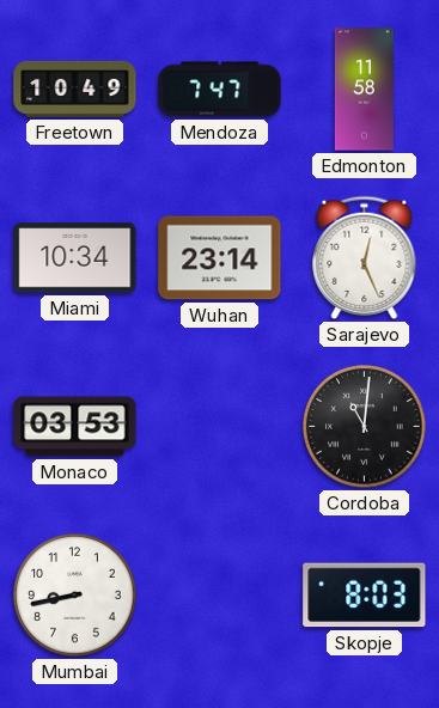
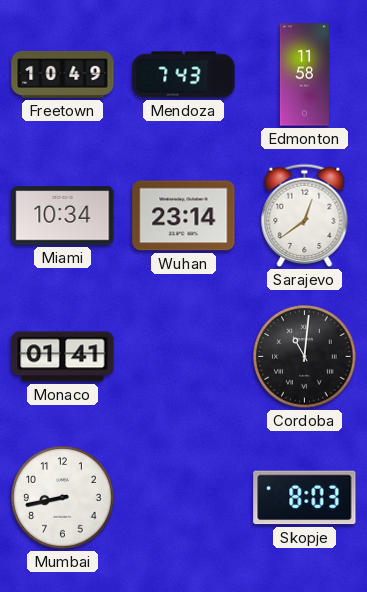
Mendoza: 7:47 -> 7:43
Sarajevo: 12:26 -> 12:39
Monaco: 03:53 -> 01:41
